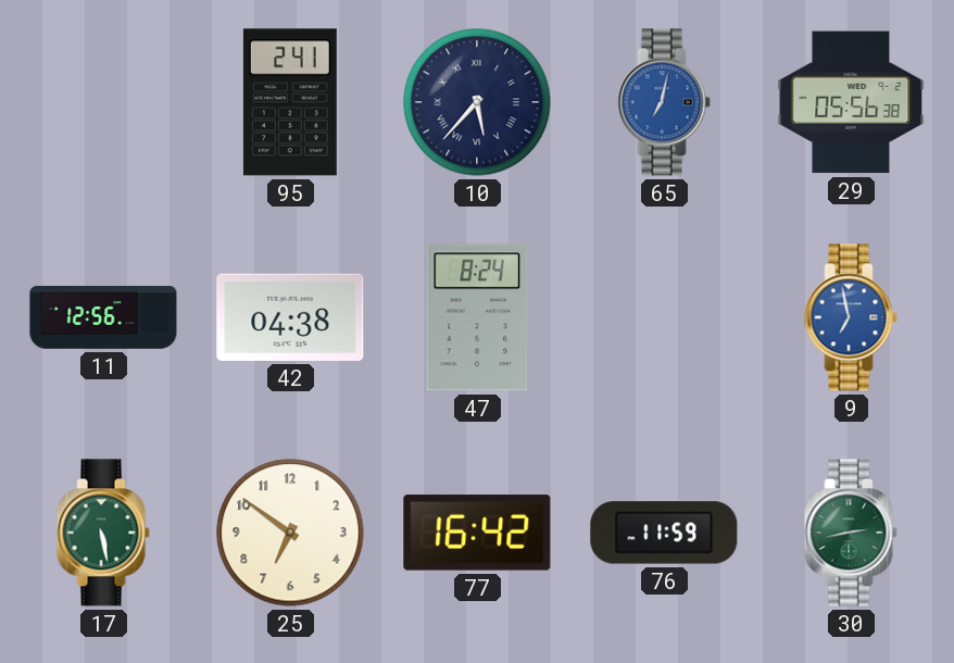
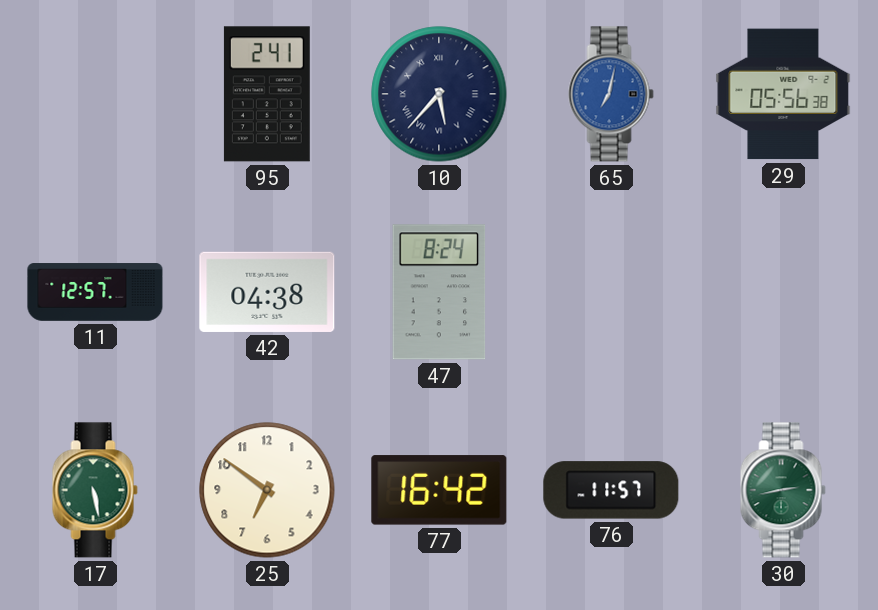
11: 12:56 -> 12:57
9: 6:58 -> none
76: 11:59 -> 11:57
